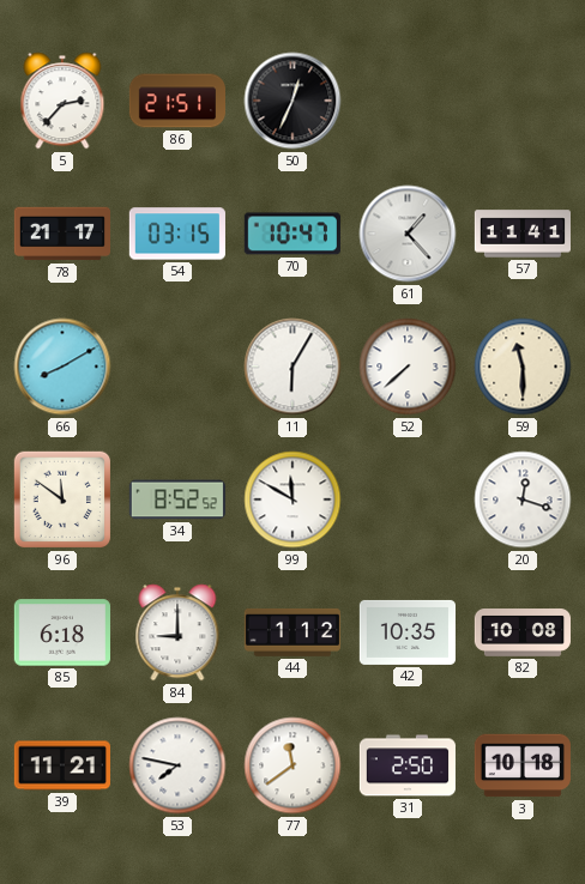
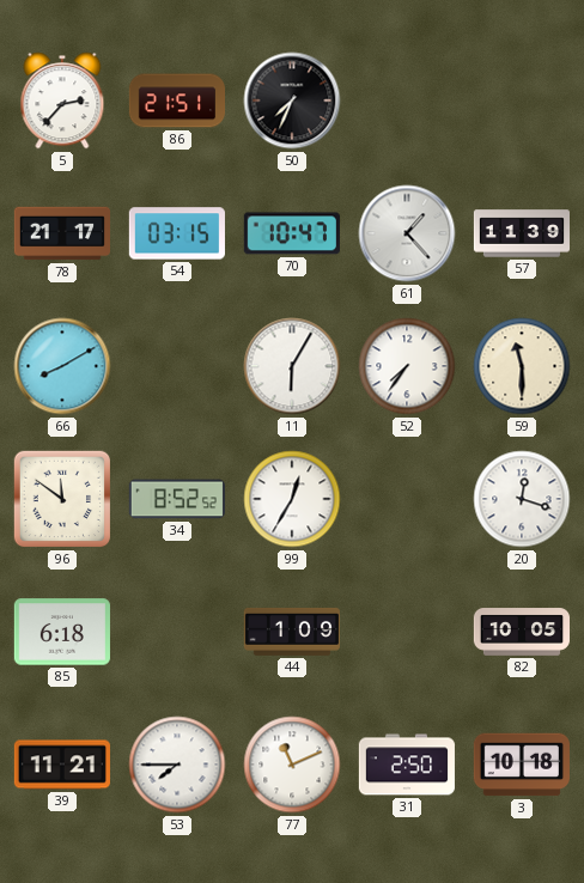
50: 12:34 -> 7:34
57: 11:41 -> 11:39
52: 7:38 -> 7:36
99: 11:50 -> 12:35
84: 9:00 -> none
44: 1:12 -> 1:09
42: 10:35 -> none
82: 10:08 -> 10:05
53: 7:47 -> 7:45
77: 11:39 -> 11:11
